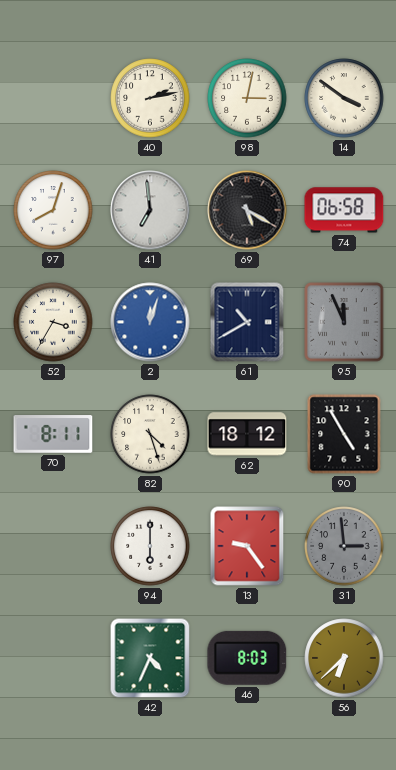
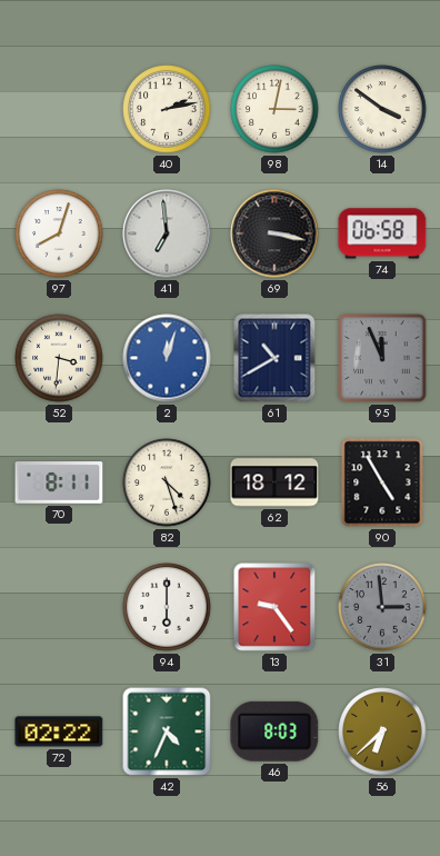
69: 5:20 -> 3:17
52: 3:35 -> 3:31
72: none -> 02:22
